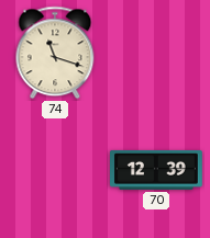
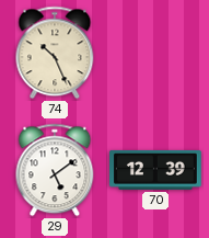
74: 11:18 -> 10:26
29: none -> 5:09
